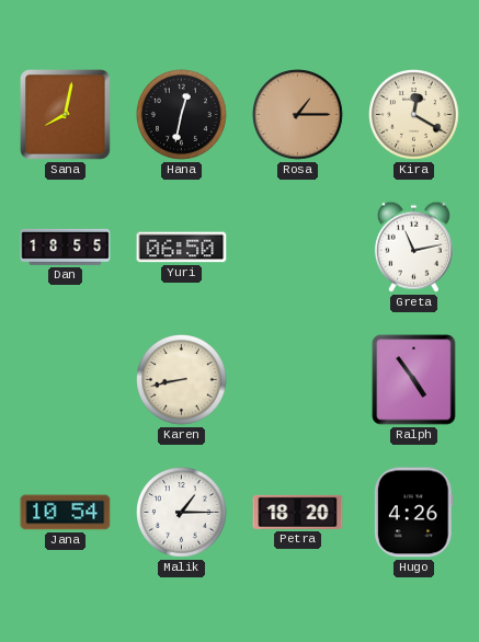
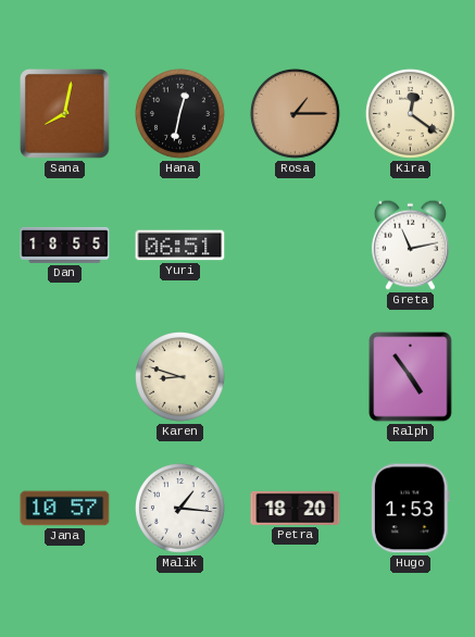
Kira: 12:20 -> 12:21
Yuri: 06:50 -> 06:51
Karen: 8:43 -> 8:48
Jana: 10:54 -> 10:57
Malik: 1:15 -> 1:16
Hugo: 4:26 -> 1:53
